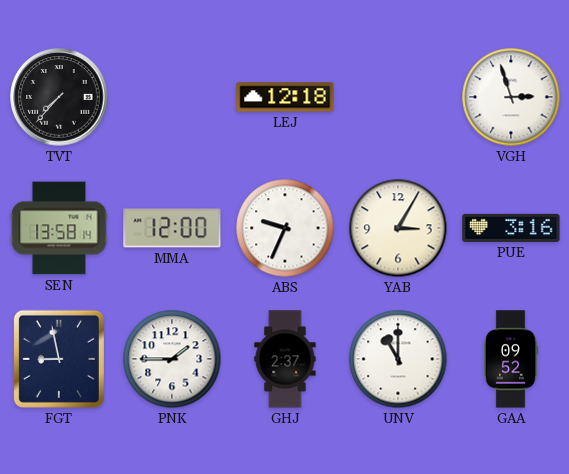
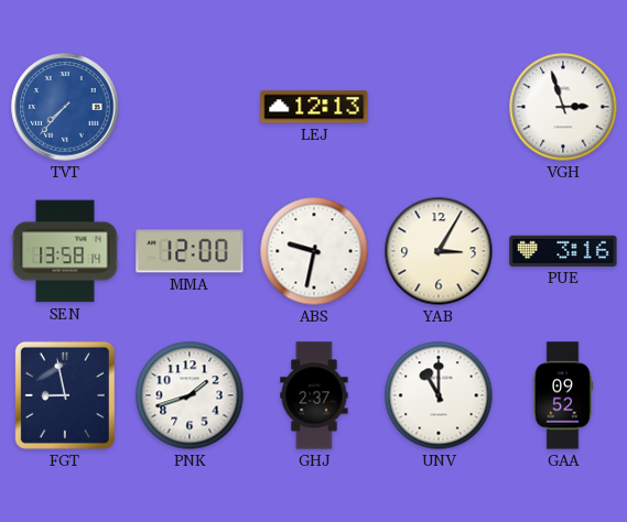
TVT dial: black -> blue
LEJ: 12:18 -> 12:13
ABS: 9:34 -> 9:32
PNK: 1:45 -> 1:42
